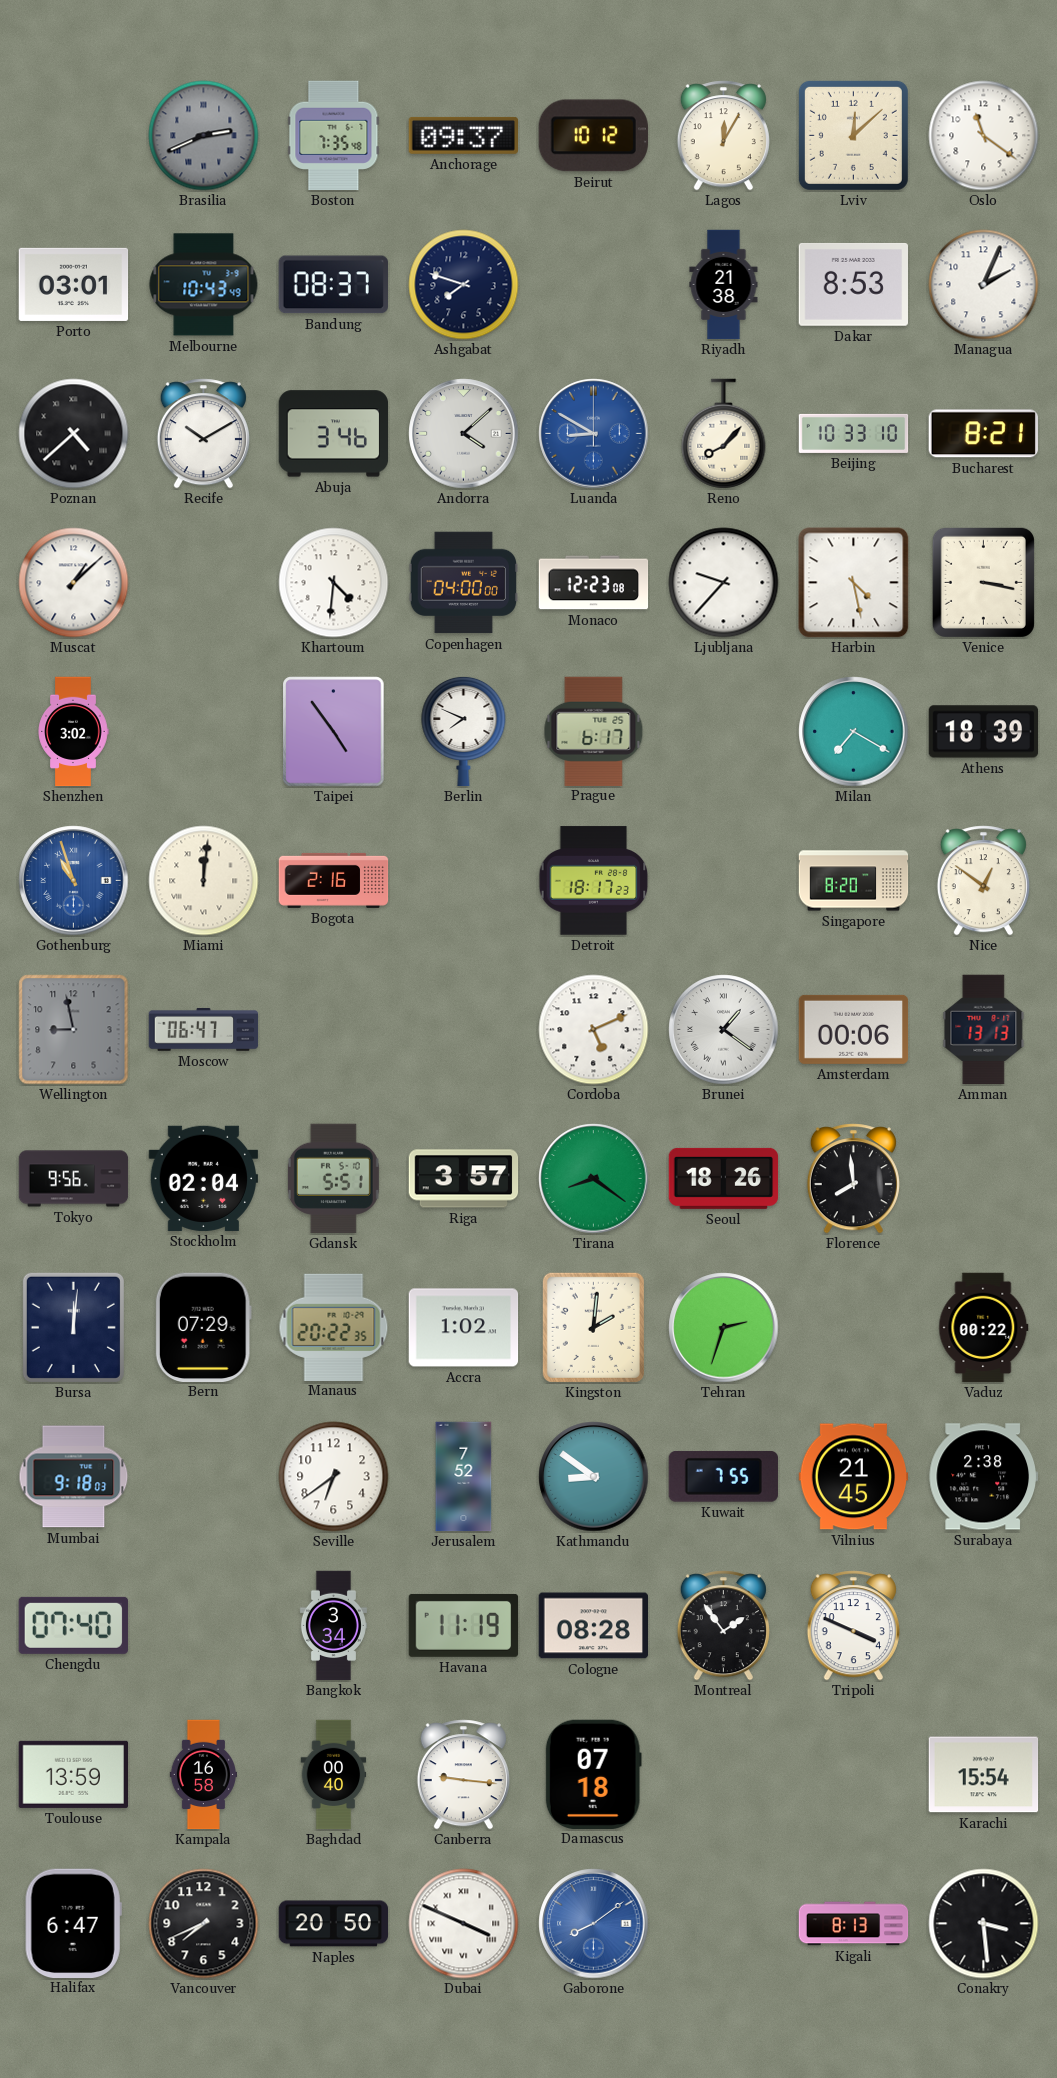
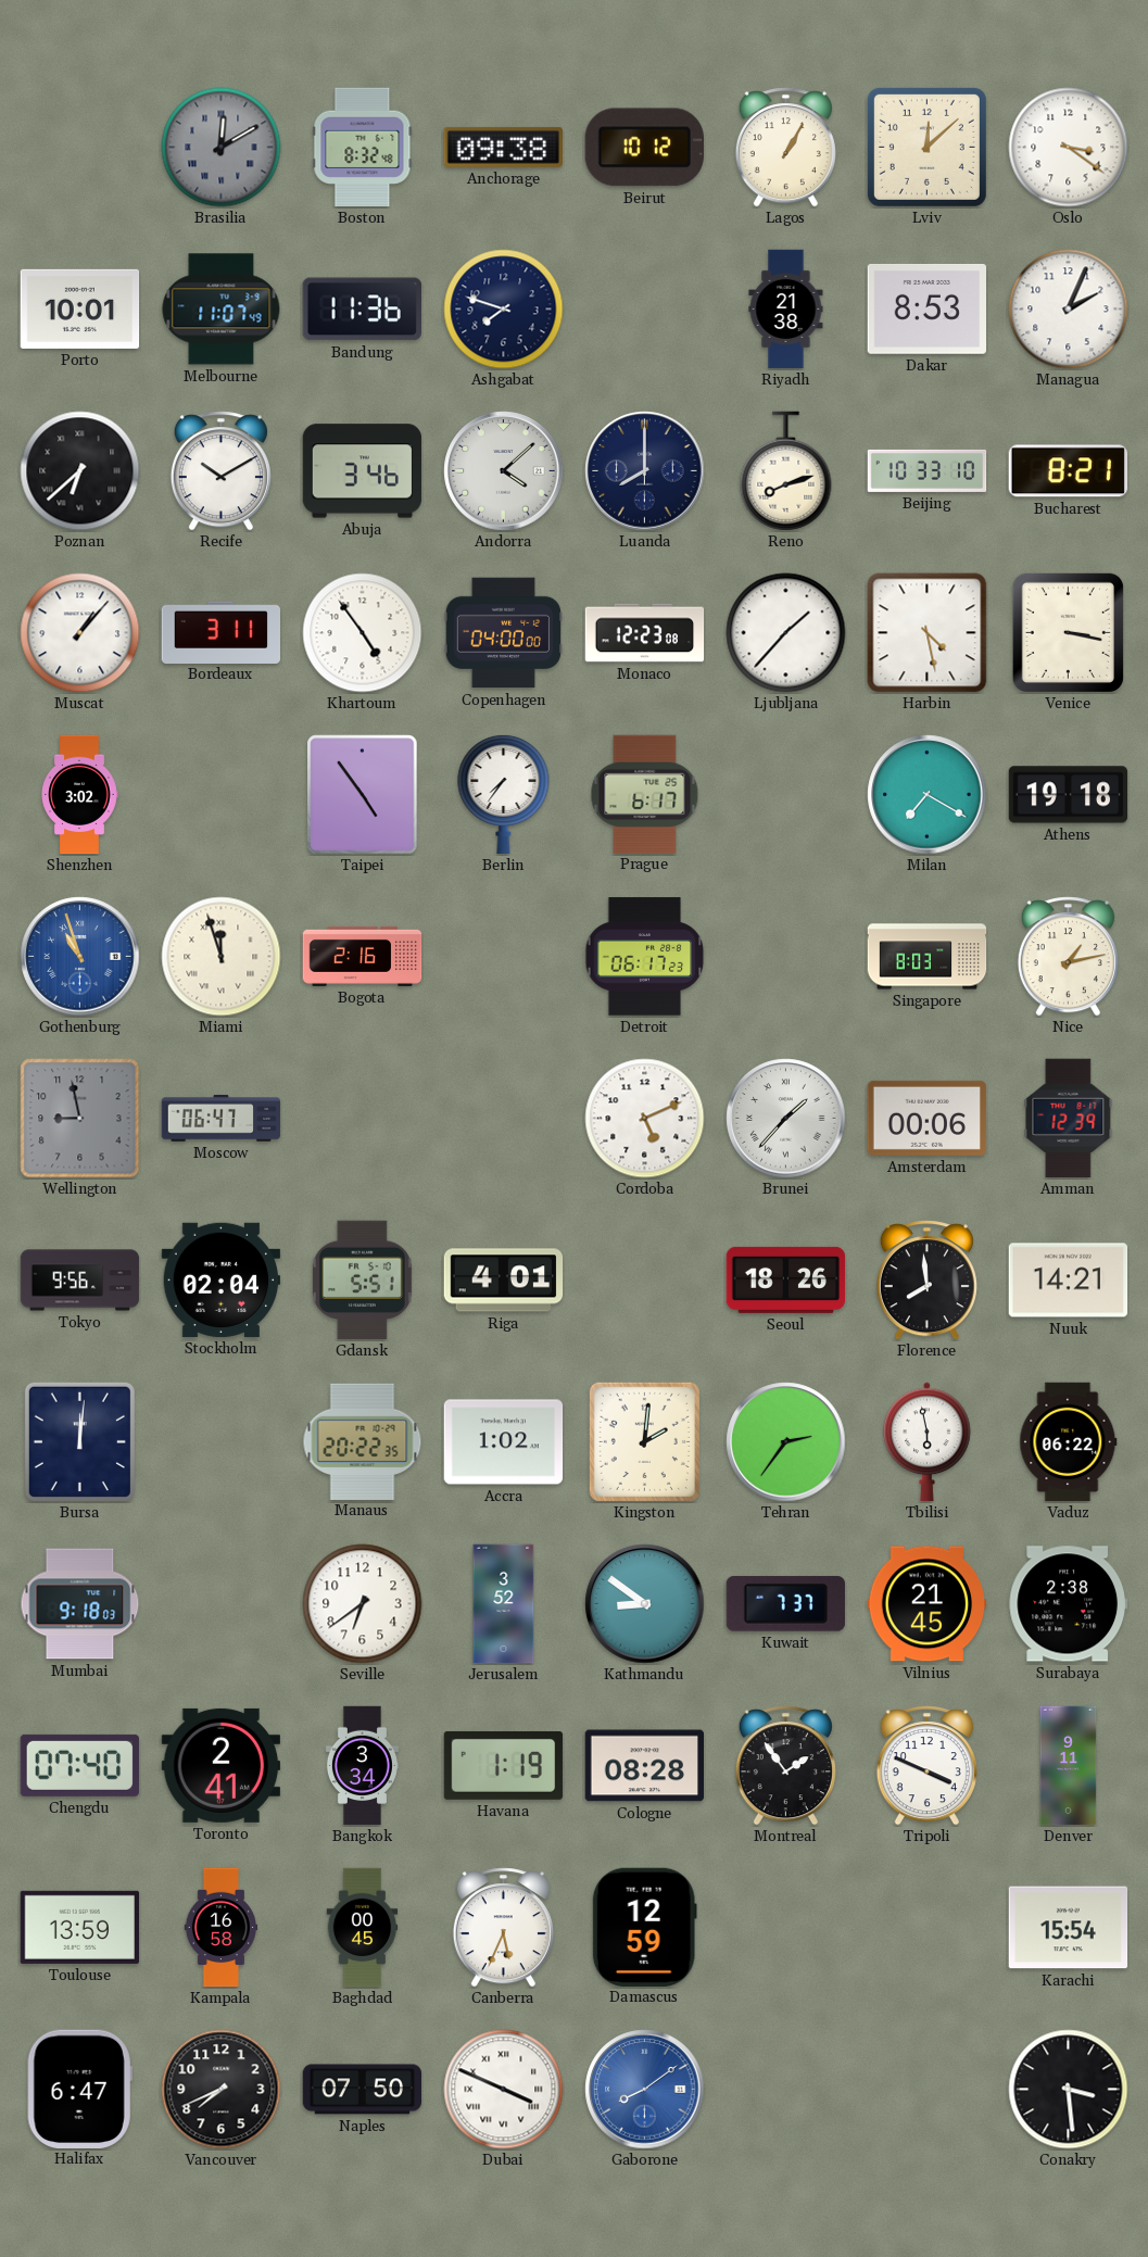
Brasilia: 2:41 -> 12:10
Boston: 7:35 -> 8:32
Anchorage: 09:37 -> 09:38
Lagos: 12:05 -> 1:05
Oslo: 11:21 -> 3:21
Porto: 03:01 -> 10:01
Melbourne: 10:43 -> 11:07
Bandung: 08:37 -> 11:36
Poznan: 4:38 -> 6:38
Luanda: 8:50 -> 8:00
Luanda dial: blue -> navy
Reno: 8:07 -> 8:12
Muscat: 1:08 -> 1:07
Bordeaux: none -> 3:11
Khartoum: 4:31 -> 4:54
Ljubljana: 9:37 -> 1:37
Berlin: 7:49 -> 7:36
Athens: 18:39 -> 19:18
Miami: 12:01 -> 11:57
Detroit: 18:17 -> 06:17
Singapore: 8:20 -> 8:03
Nice: 12:51 -> 1:13
Brunei: 1:21 -> 1:37
Amman: 13:13 -> 12:39
Riga: 3:57 -> 4:01
Tirana: 8:21 -> none
Nuuk: none -> 14:21
Bern: 07:29 -> none
Tehran: 2:33 -> 2:36
Tbilisi: none -> 5:58
Vaduz: 00:22 -> 06:22
Jerusalem: 7:52 -> 3:52
Kuwait: 7:55 -> 7:37
Toronto: none -> 2:41
Havana: 11:19 -> 1:19
Denver: none -> 9:11
Baghdad: 00:40 -> 00:45
Canberra: 9:16 -> 5:34
Damascus: 07:18 -> 12:59
Naples: 20:50 -> 07:50
Kigali: 8:13 -> none
